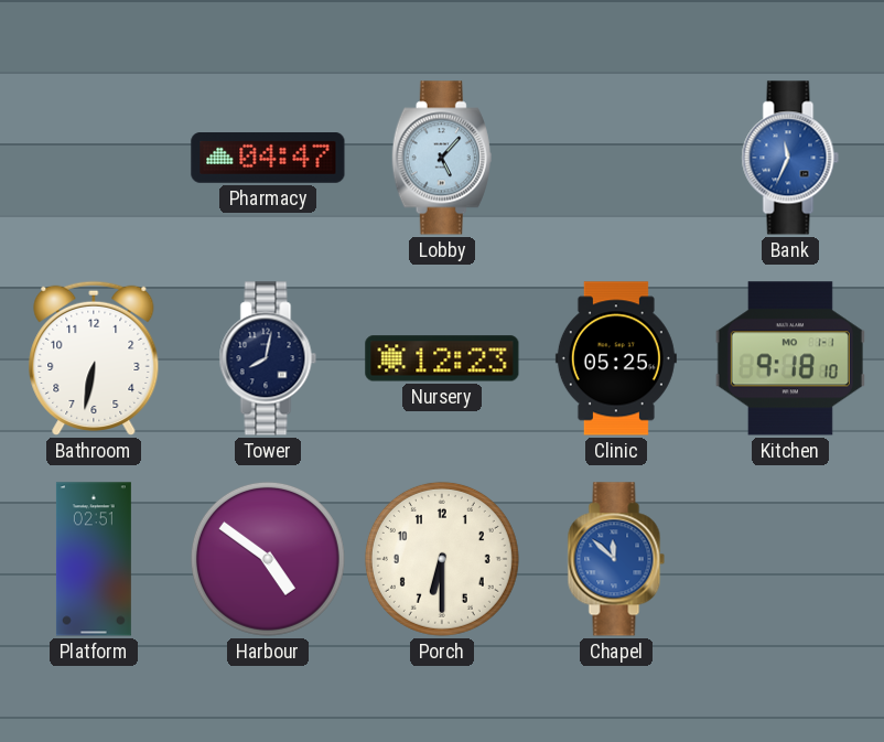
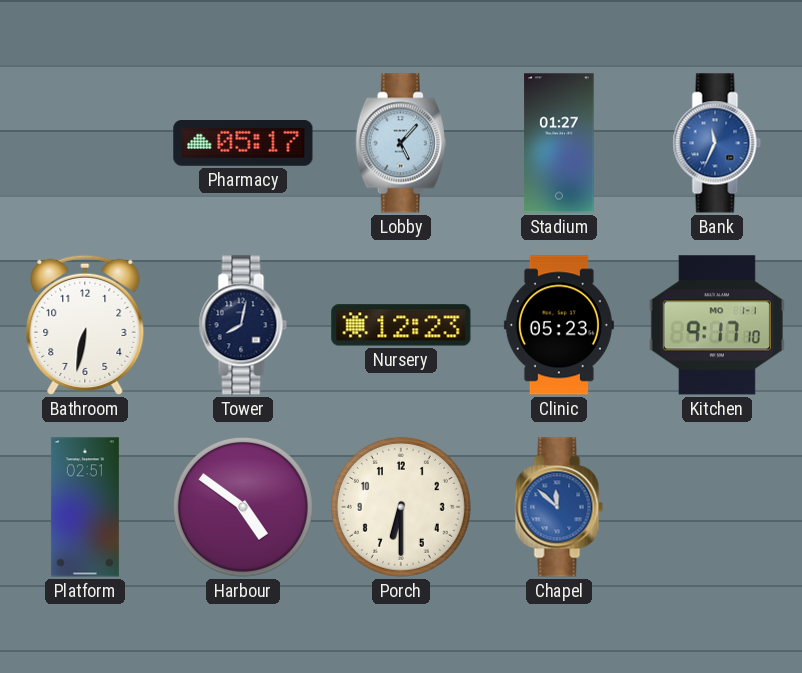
Pharmacy: 04:47 -> 05:17
Stadium: none -> 01:27
Clinic: 05:25 -> 05:23
Kitchen: 9:18 -> 9:17
